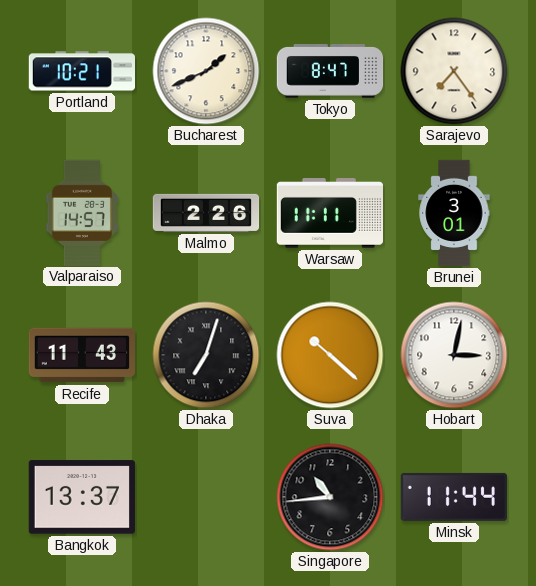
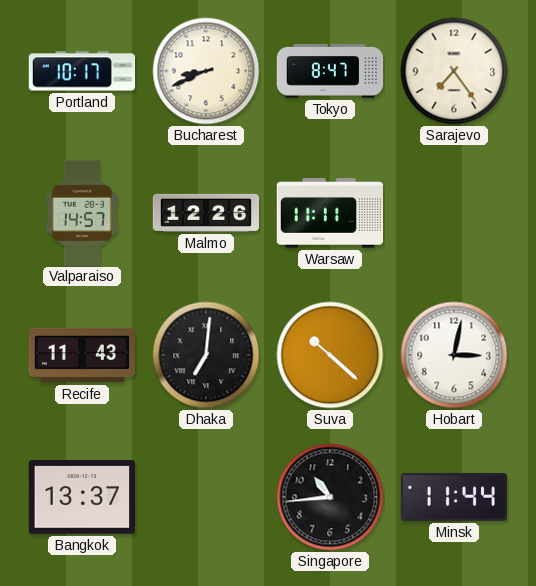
Portland: 10:21 -> 10:17
Bucharest: 1:41 -> 8:41
Malmo: 2:26 -> 12:26
Brunei: 3:01 -> none
Dhaka: 7:03 -> 7:01
